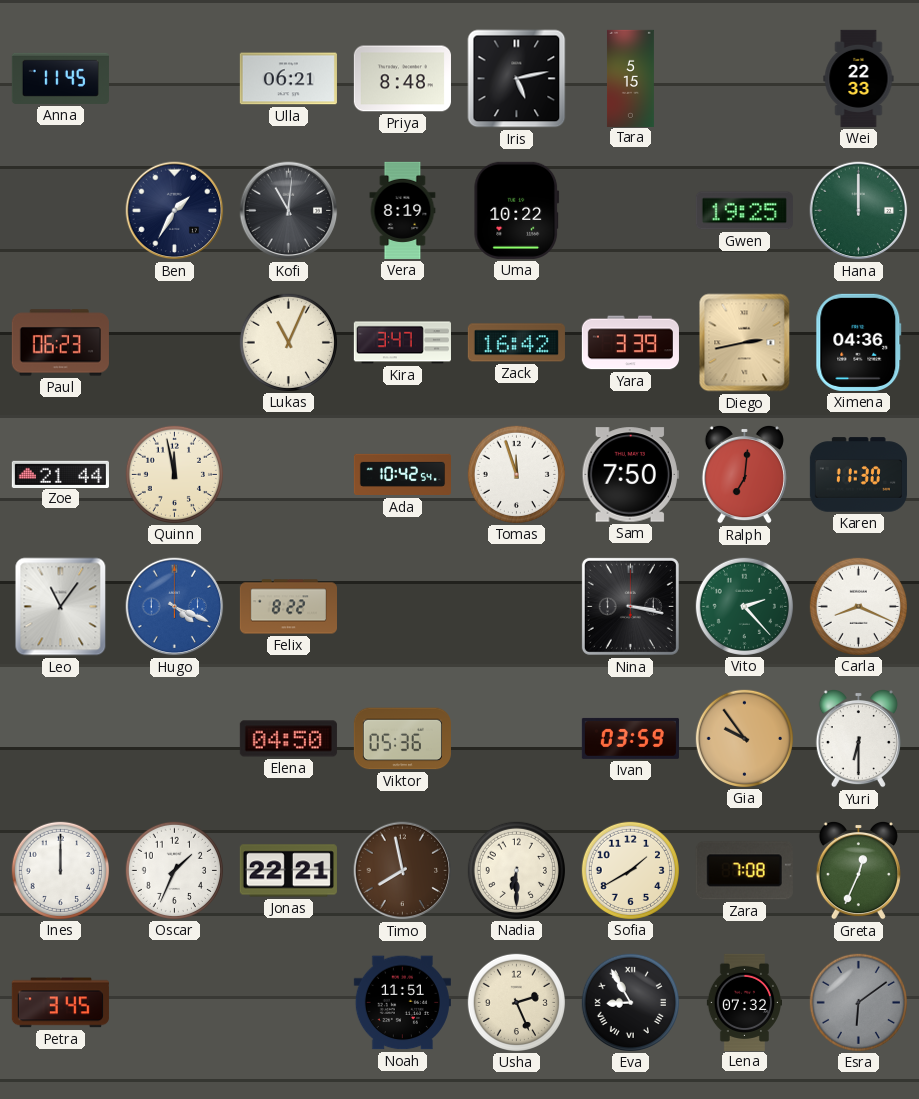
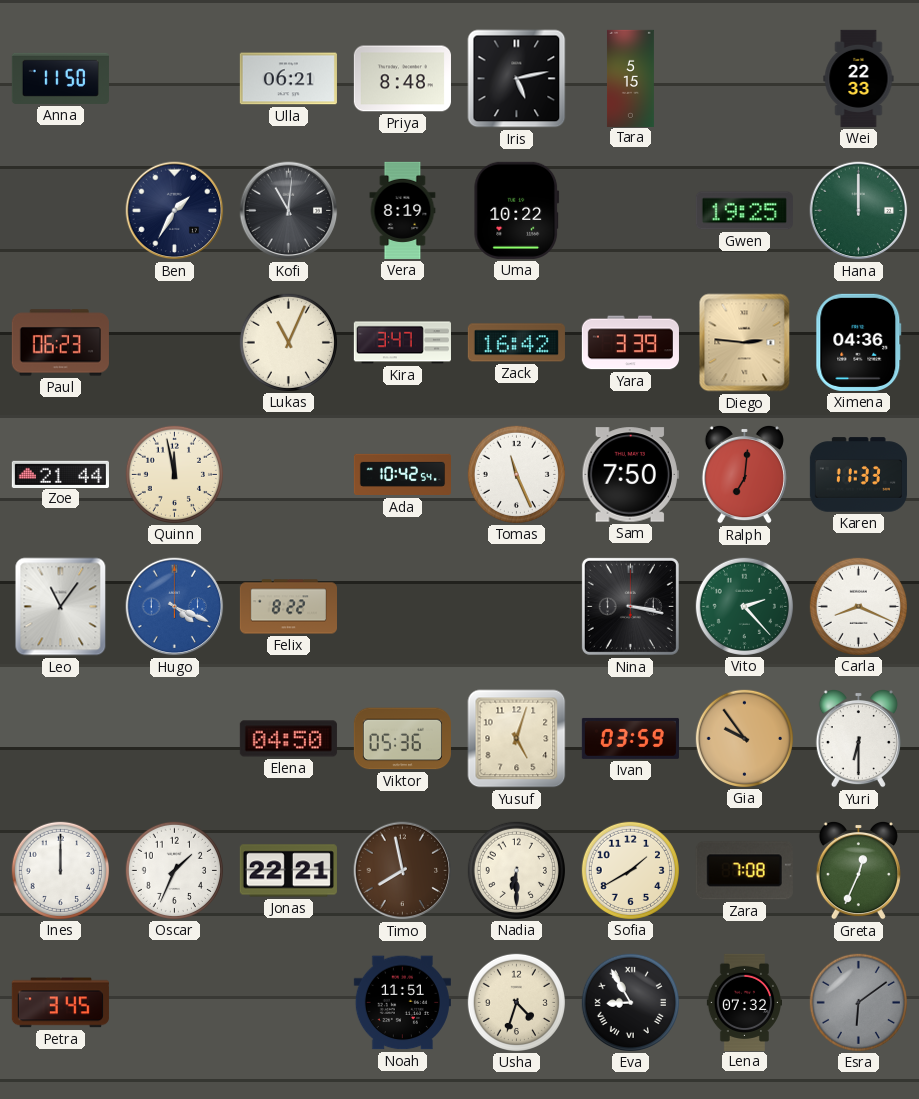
Anna: 11:45 -> 11:50
Diego: 2:43 -> 2:46
Tomas: 11:57 -> 11:26
Karen: 11:30 -> 11:33
Yusuf: none -> 5:03
Usha: 2:26 -> 4:33
